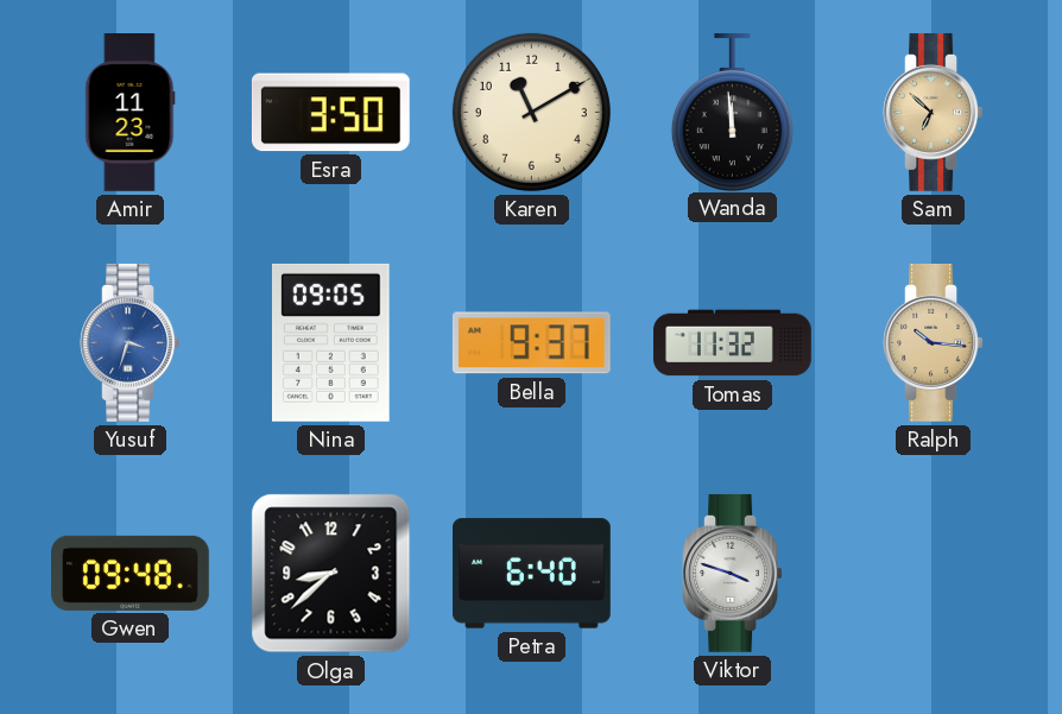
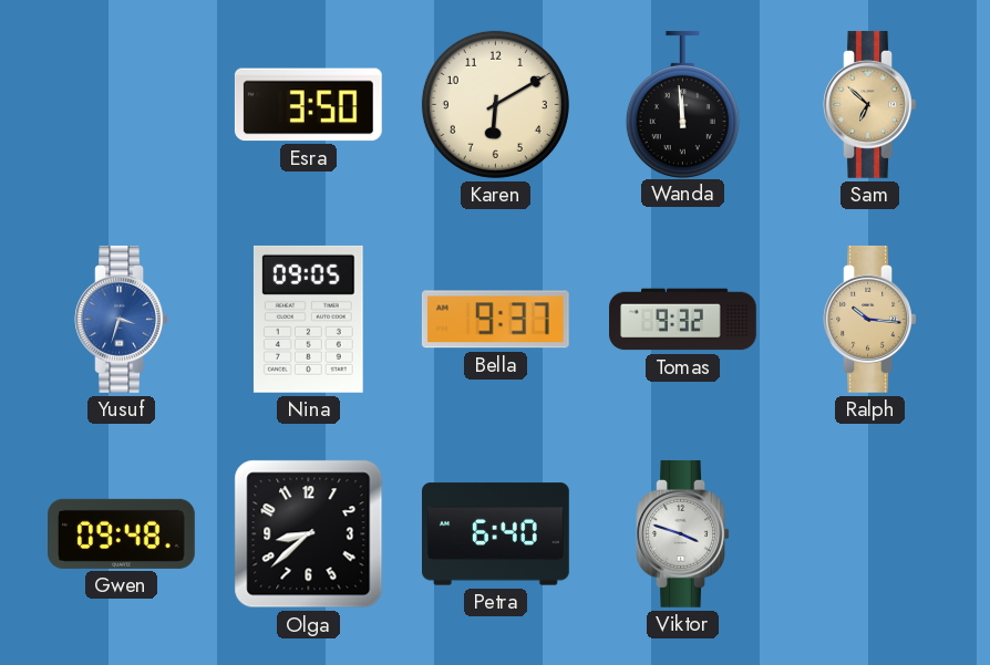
Amir: 11:23 -> none
Karen: 11:10 -> 6:10
Tomas: 11:32 -> 9:32
